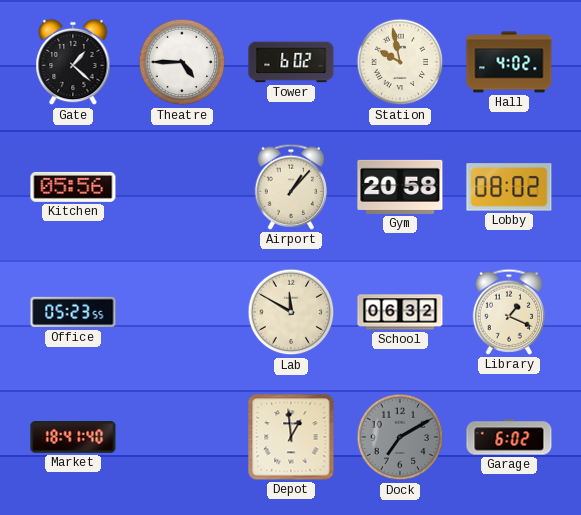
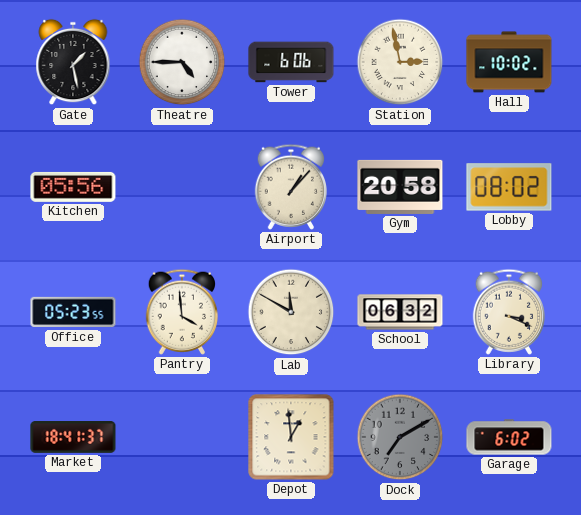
Gate: 1:22 -> 1:28
Tower: 6:02 -> 6:06
Station: 9:58 -> 2:58
Hall: 4:02 -> 10:02
Pantry: none -> 3:59
Library: 1:19 -> 3:19
Market: 18:41:40 -> 18:41:37
